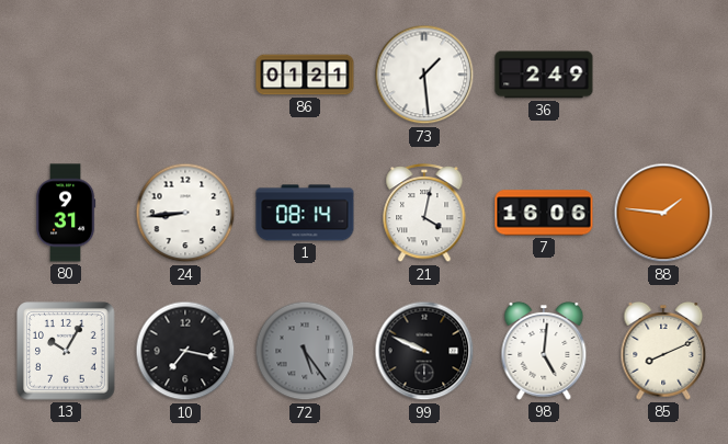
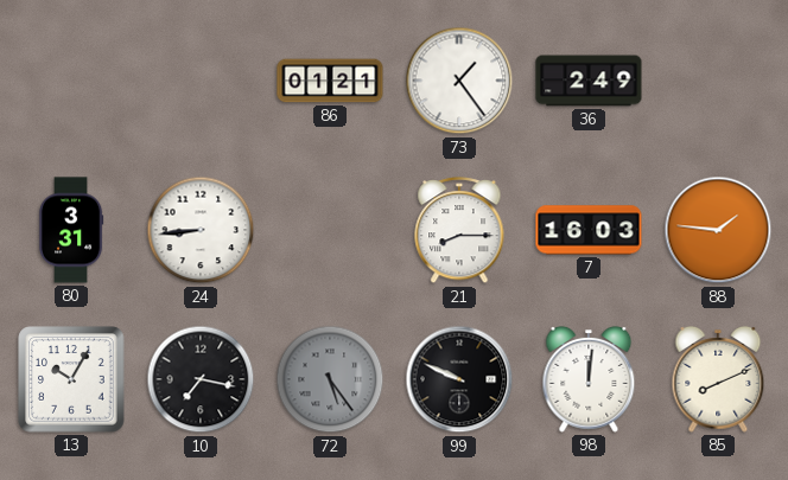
73: 1:29 -> 1:24
80: 9:31 -> 3:31
1: 08:14 -> none
21: 4:02 -> 8:15
7: 16:06 -> 16:03
98: 5:01 -> 12:01
